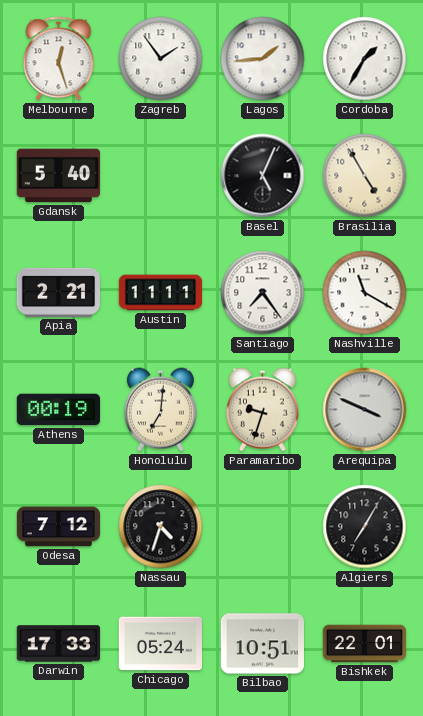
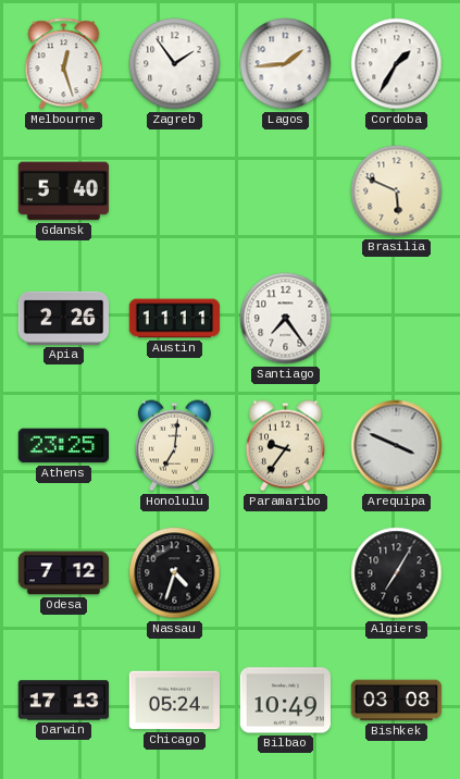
Basel: 5:04 -> none
Brasilia: 4:55 -> 5:49
Apia: 2:21 -> 2:26
Nashville: 11:20 -> none
Athens: 00:19 -> 23:25
Paramaribo: 9:33 -> 9:36
Darwin: 17:33 -> 17:13
Bilbao: 10:51 -> 10:49
Bishkek: 22:01 -> 03:08
